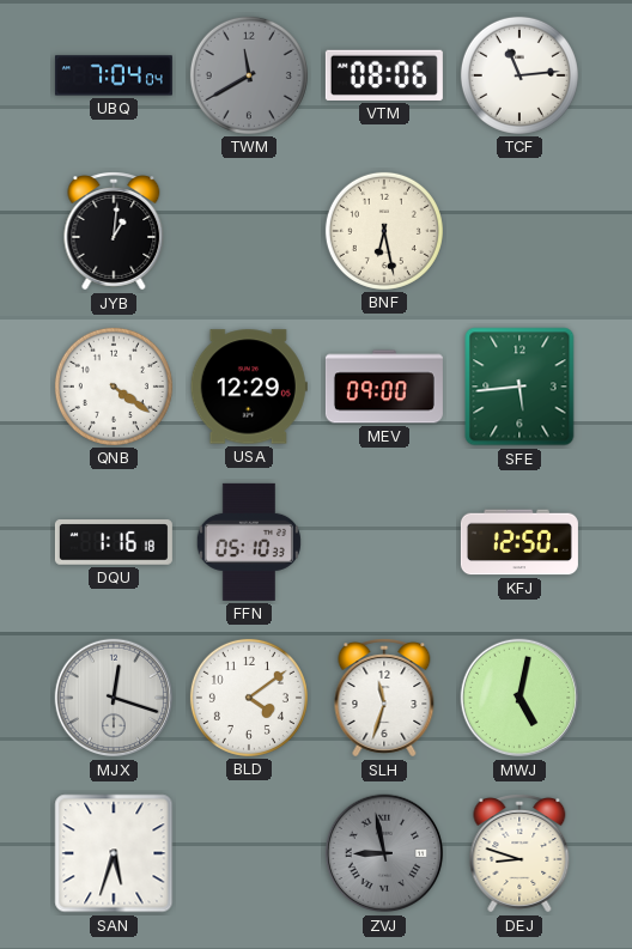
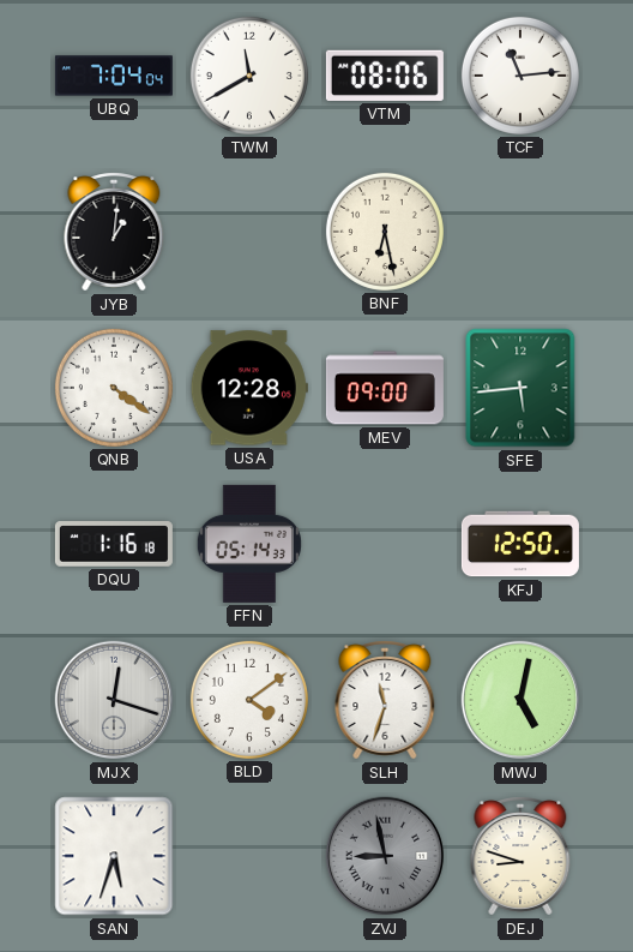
TWM dial: grey -> white
USA: 12:29 -> 12:28
FFN: 05:10 -> 05:14
